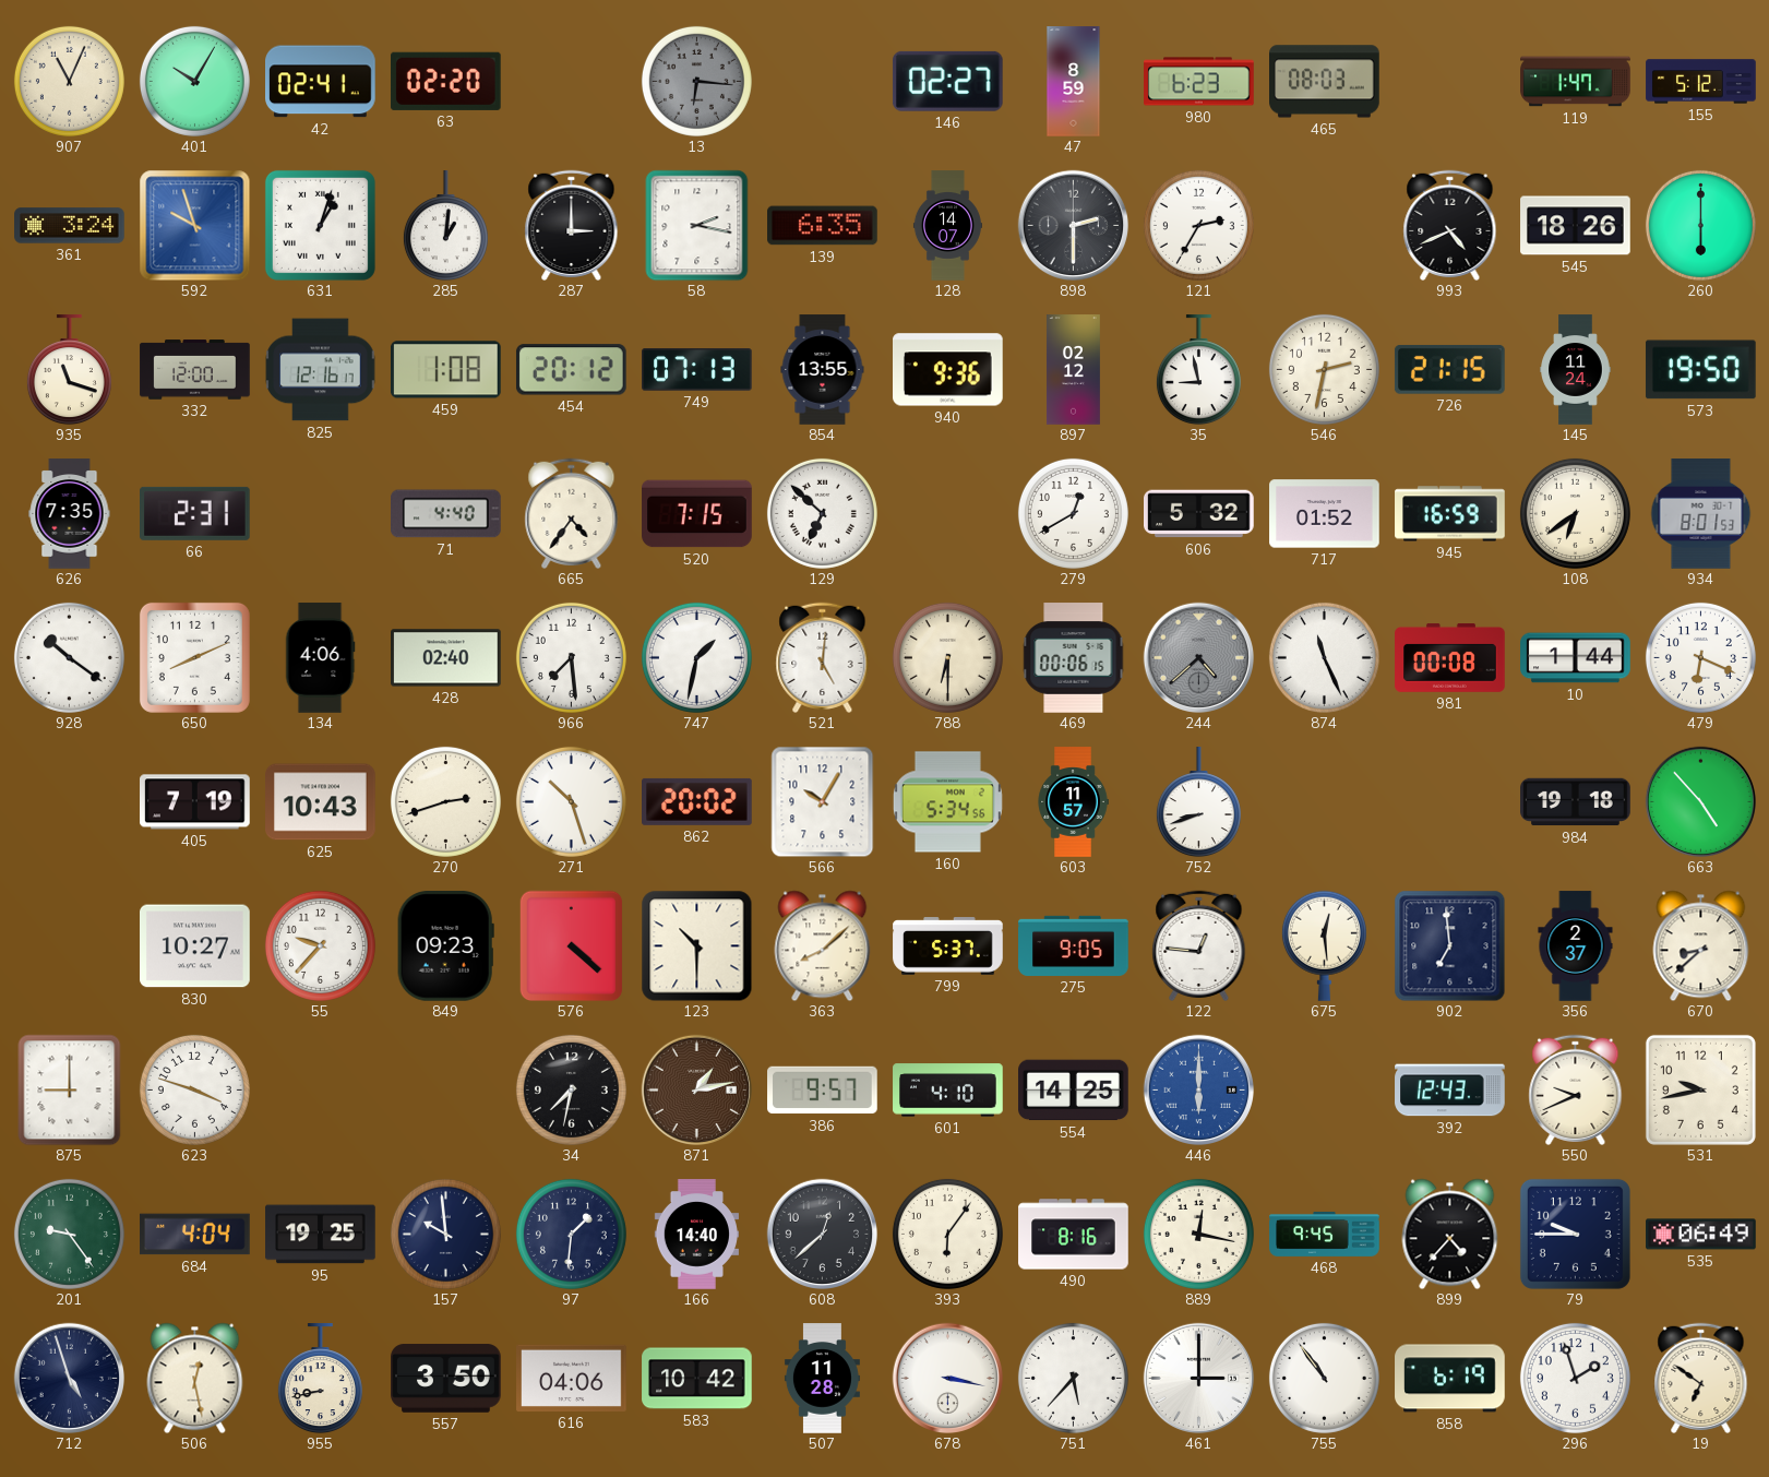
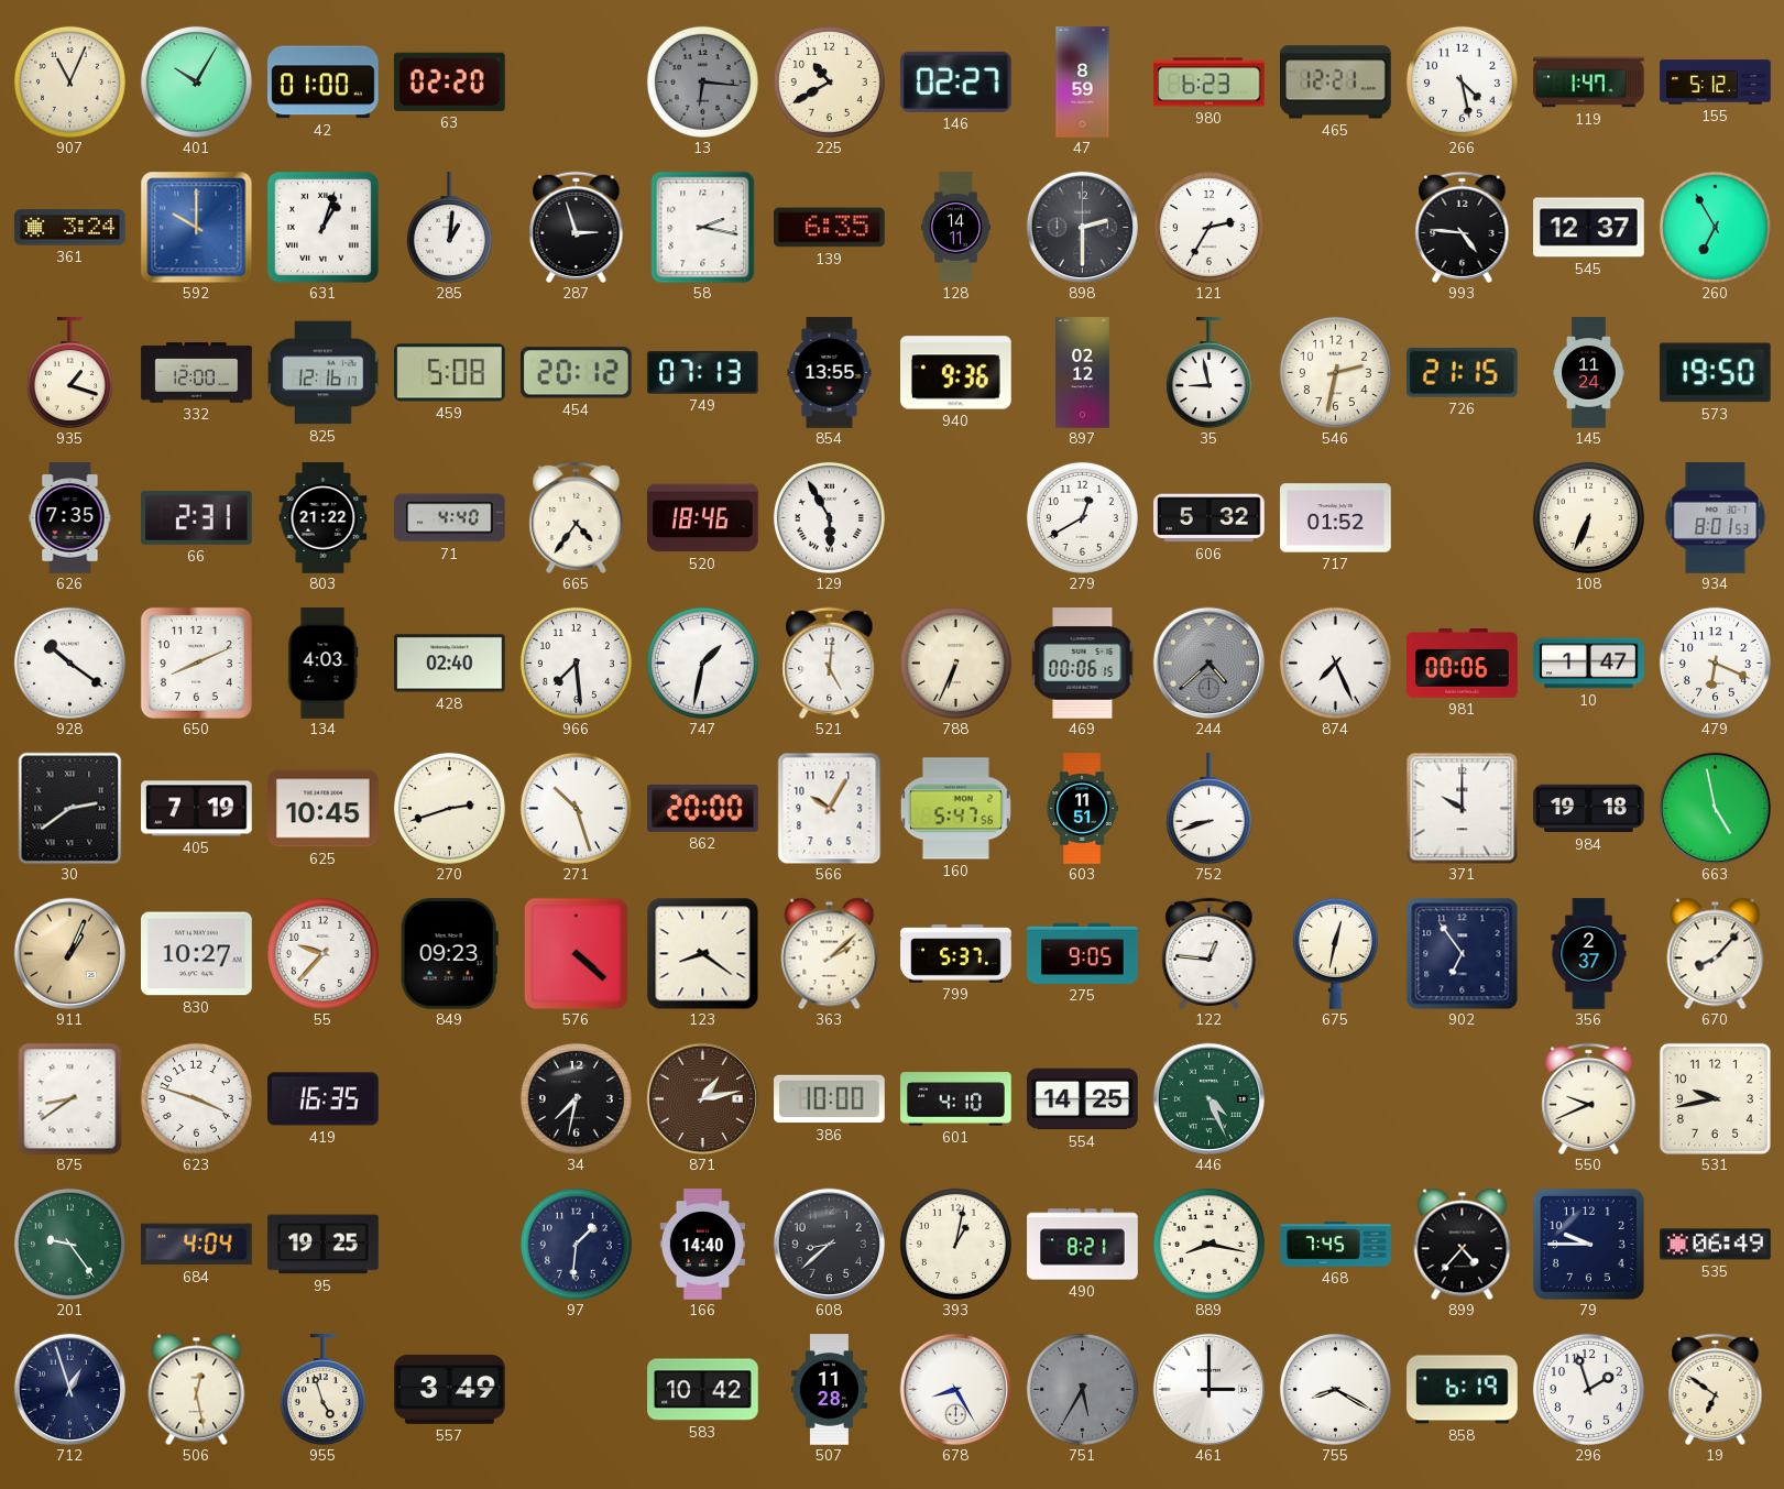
42: 02:41 -> 01:00
225: none -> 10:40
465: 08:03 -> 12:21
266: none -> 4:28
592: 9:57 -> 10:00
287: 3:00 -> 2:57
128: 14:07 -> 14:11
993: 4:41 -> 4:46
545: 18:26 -> 12:37
260: 6:00 -> 6:55
935: 11:18 -> 1:18
459: 1:08 -> 5:08
803: none -> 21:22
520: 7:15 -> 18:46
129: 6:52 -> 5:55
945: 16:59 -> none
108: 6:39 -> 6:34
134: 4:06 -> 4:03
788: 6:30 -> 6:34
874: 11:26 -> 7:26
981: 00:08 -> 00:06
10: 1:44 -> 1:47
30: none -> 2:39
625: 10:43 -> 10:45
862: 20:02 -> 20:00
160: 5:34 -> 5:47
603: 11:57 -> 11:51
371: none -> 10:00
663: 4:53 -> 4:58
911: none -> 1:04
123: 10:30 -> 8:21
363: 8:08 -> 2:08
675: 12:29 -> 12:32
902: 6:59 -> 6:54
670: 8:38 -> 8:07
875: 9:00 -> 8:39
419: none -> 16:35
386: 9:57 -> 10:00
446: 6:00 -> 4:26
446 dial: blue -> green
392: 12:43 -> none
157: 9:59 -> none
608: 12:38 -> 8:38
393: 6:06 -> 1:02
490: 8:16 -> 8:21
889: 12:17 -> 8:17
468: 9:45 -> 7:45
712: 4:57 -> 12:57
955: 8:43 -> 4:57
557: 3:50 -> 3:49
616: 04:06 -> none
678: 3:17 -> 8:25
751: 5:37 -> 5:35
751 dial: white -> grey
755: 10:54 -> 8:20
